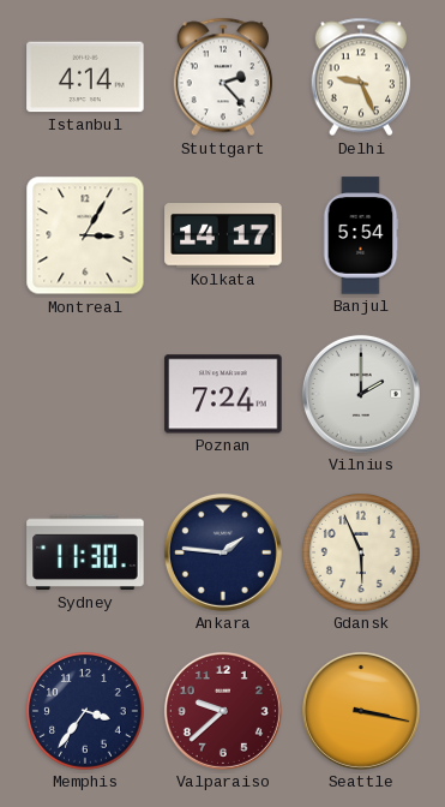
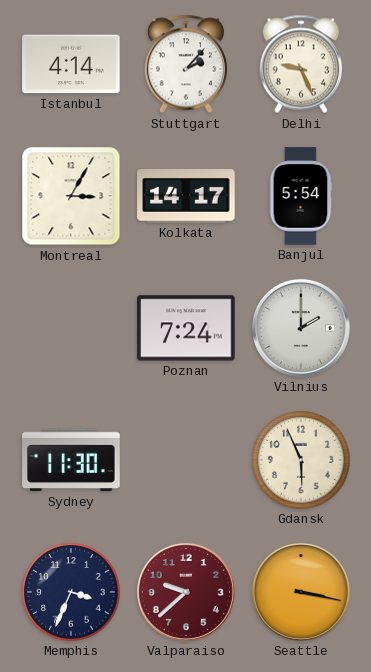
Stuttgart: 2:23 -> 2:07
Ankara: 1:46 -> none
Memphis: 3:36 -> 3:34
